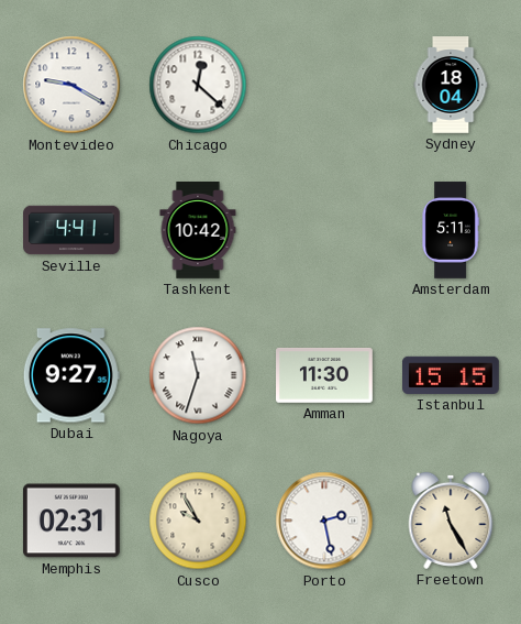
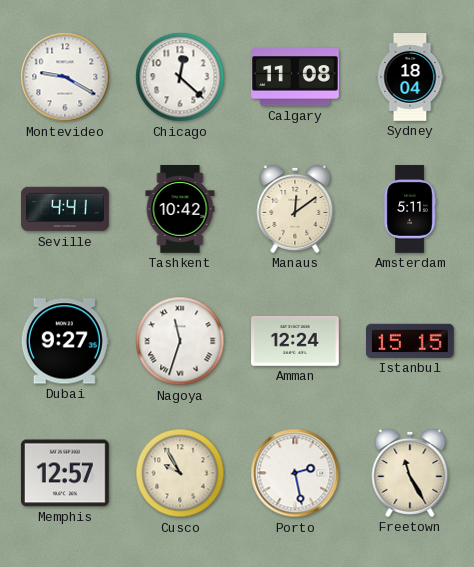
Calgary: none -> 11:08
Manaus: none -> 12:09
Amman: 11:30 -> 12:24
Memphis: 02:31 -> 12:57
